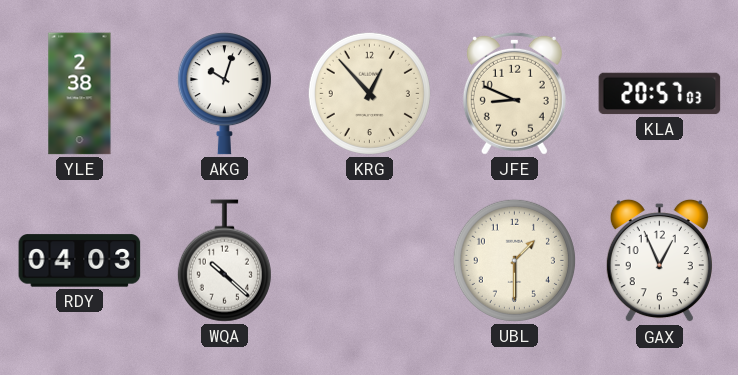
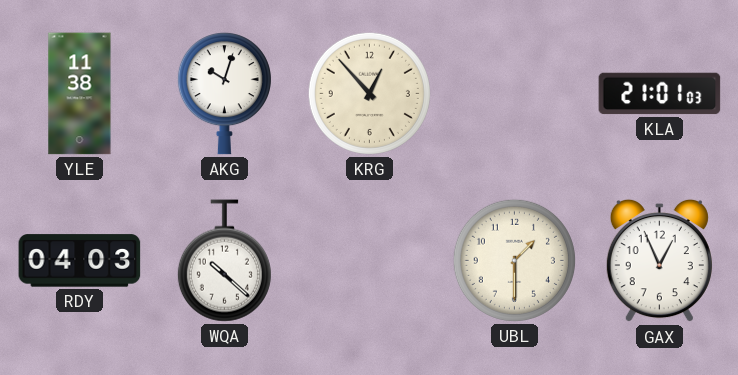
YLE: 2:38 -> 11:38
JFE: 8:49 -> none
KLA: 20:57 -> 21:01
